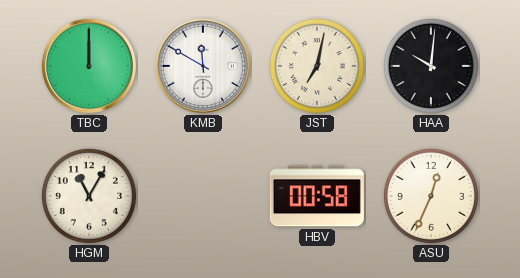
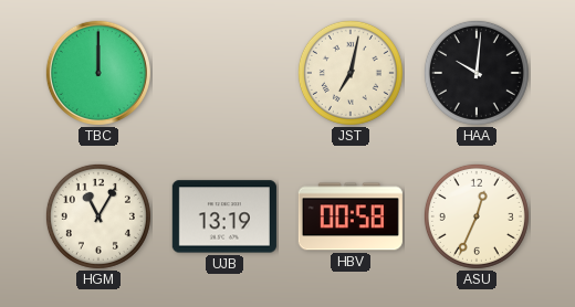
KMB: 11:50 -> none
UJB: none -> 13:19
